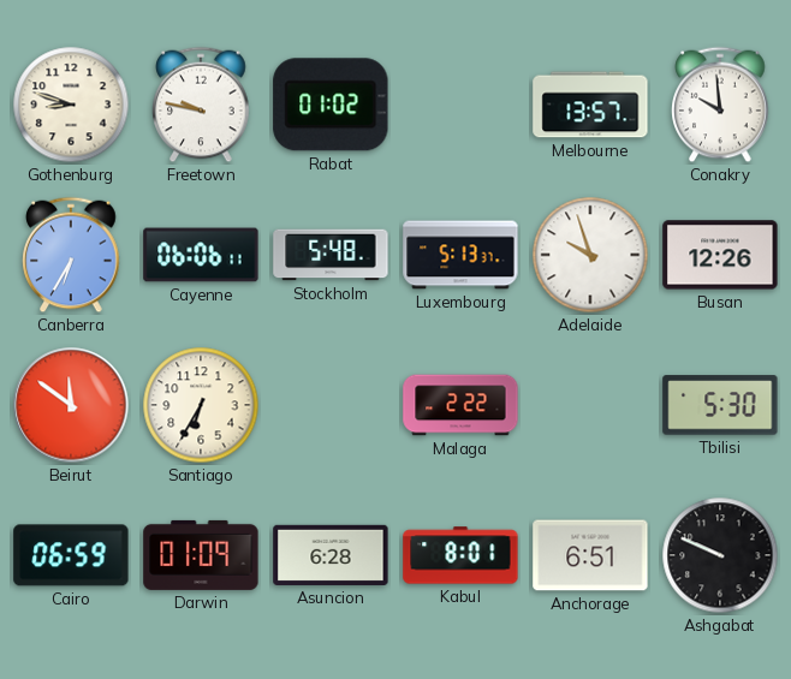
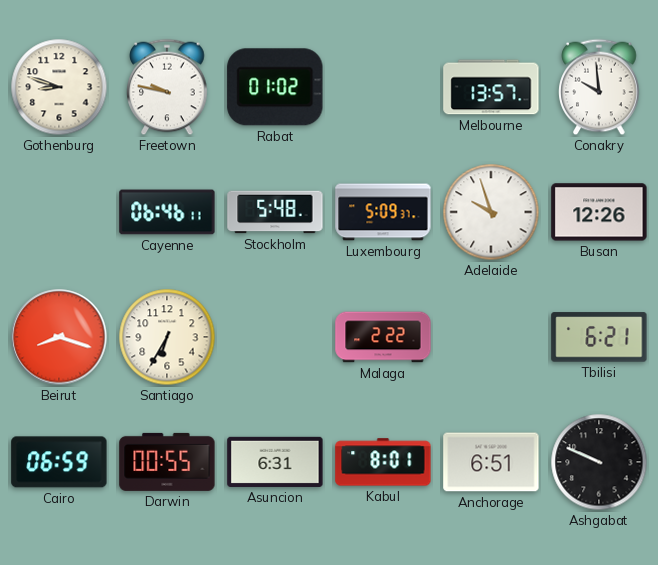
Canberra: 6:35 -> none
Cayenne: 06:06 -> 06:46
Luxembourg: 5:13 -> 5:09
Beirut: 11:51 -> 8:18
Tbilisi: 5:30 -> 6:21
Darwin: 01:09 -> 00:55
Asuncion: 6:28 -> 6:31
